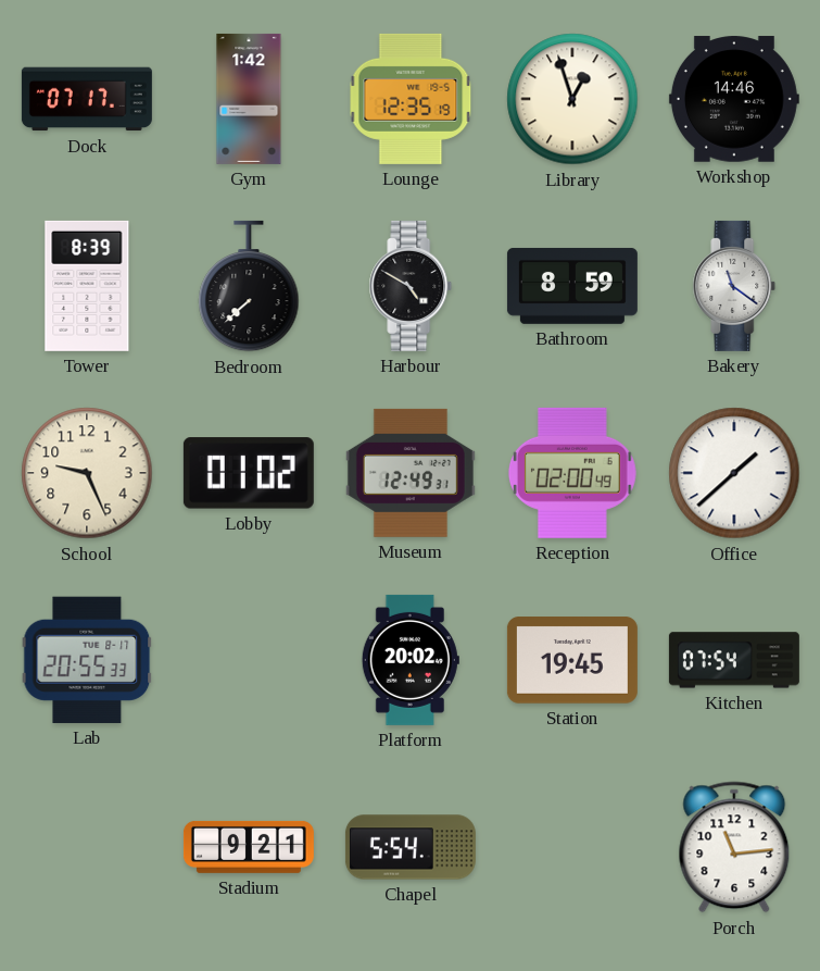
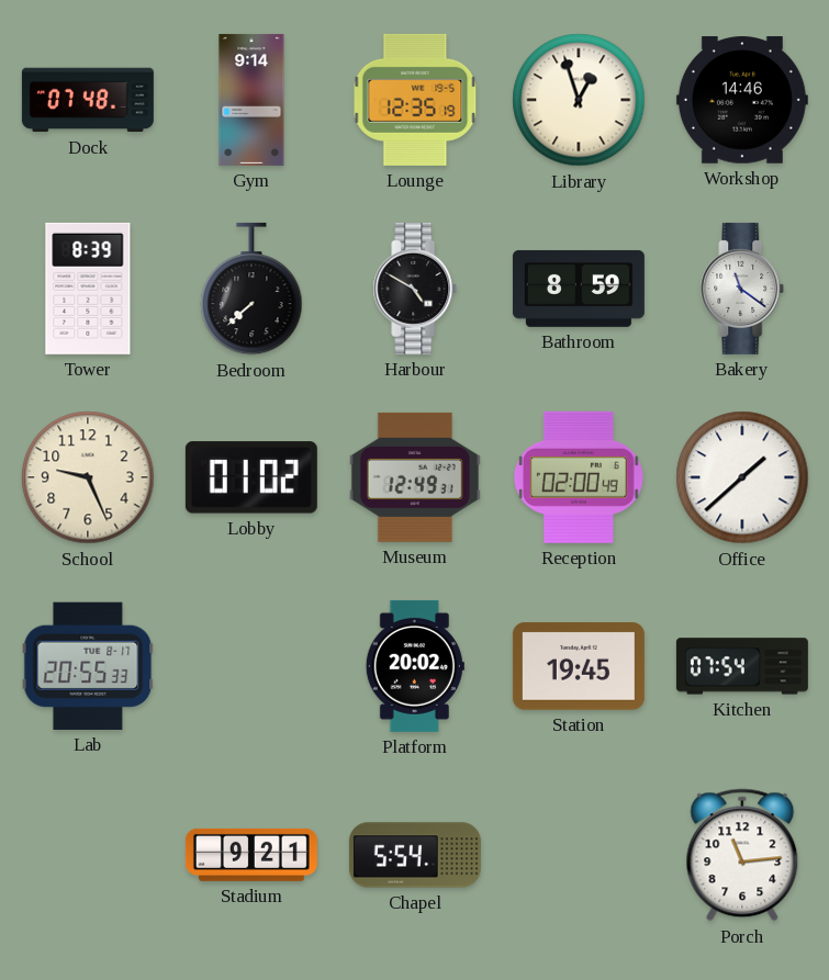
Dock: 07:17 -> 07:48
Gym: 1:42 -> 9:14
